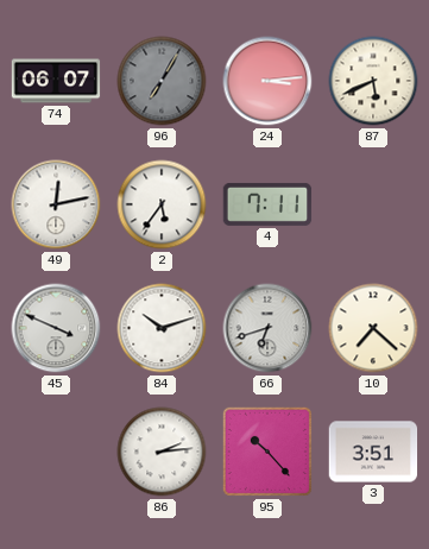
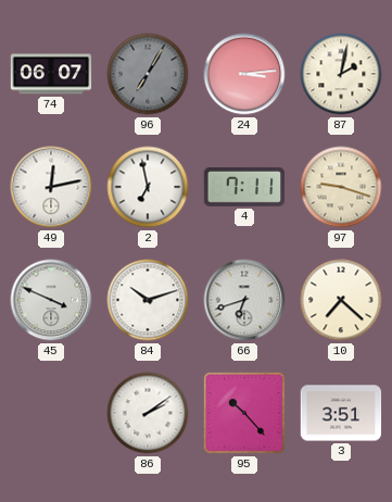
87: 5:41 -> 2:02
2: 5:36 -> 6:58
97: none -> 9:18
86: 2:14 -> 2:09
